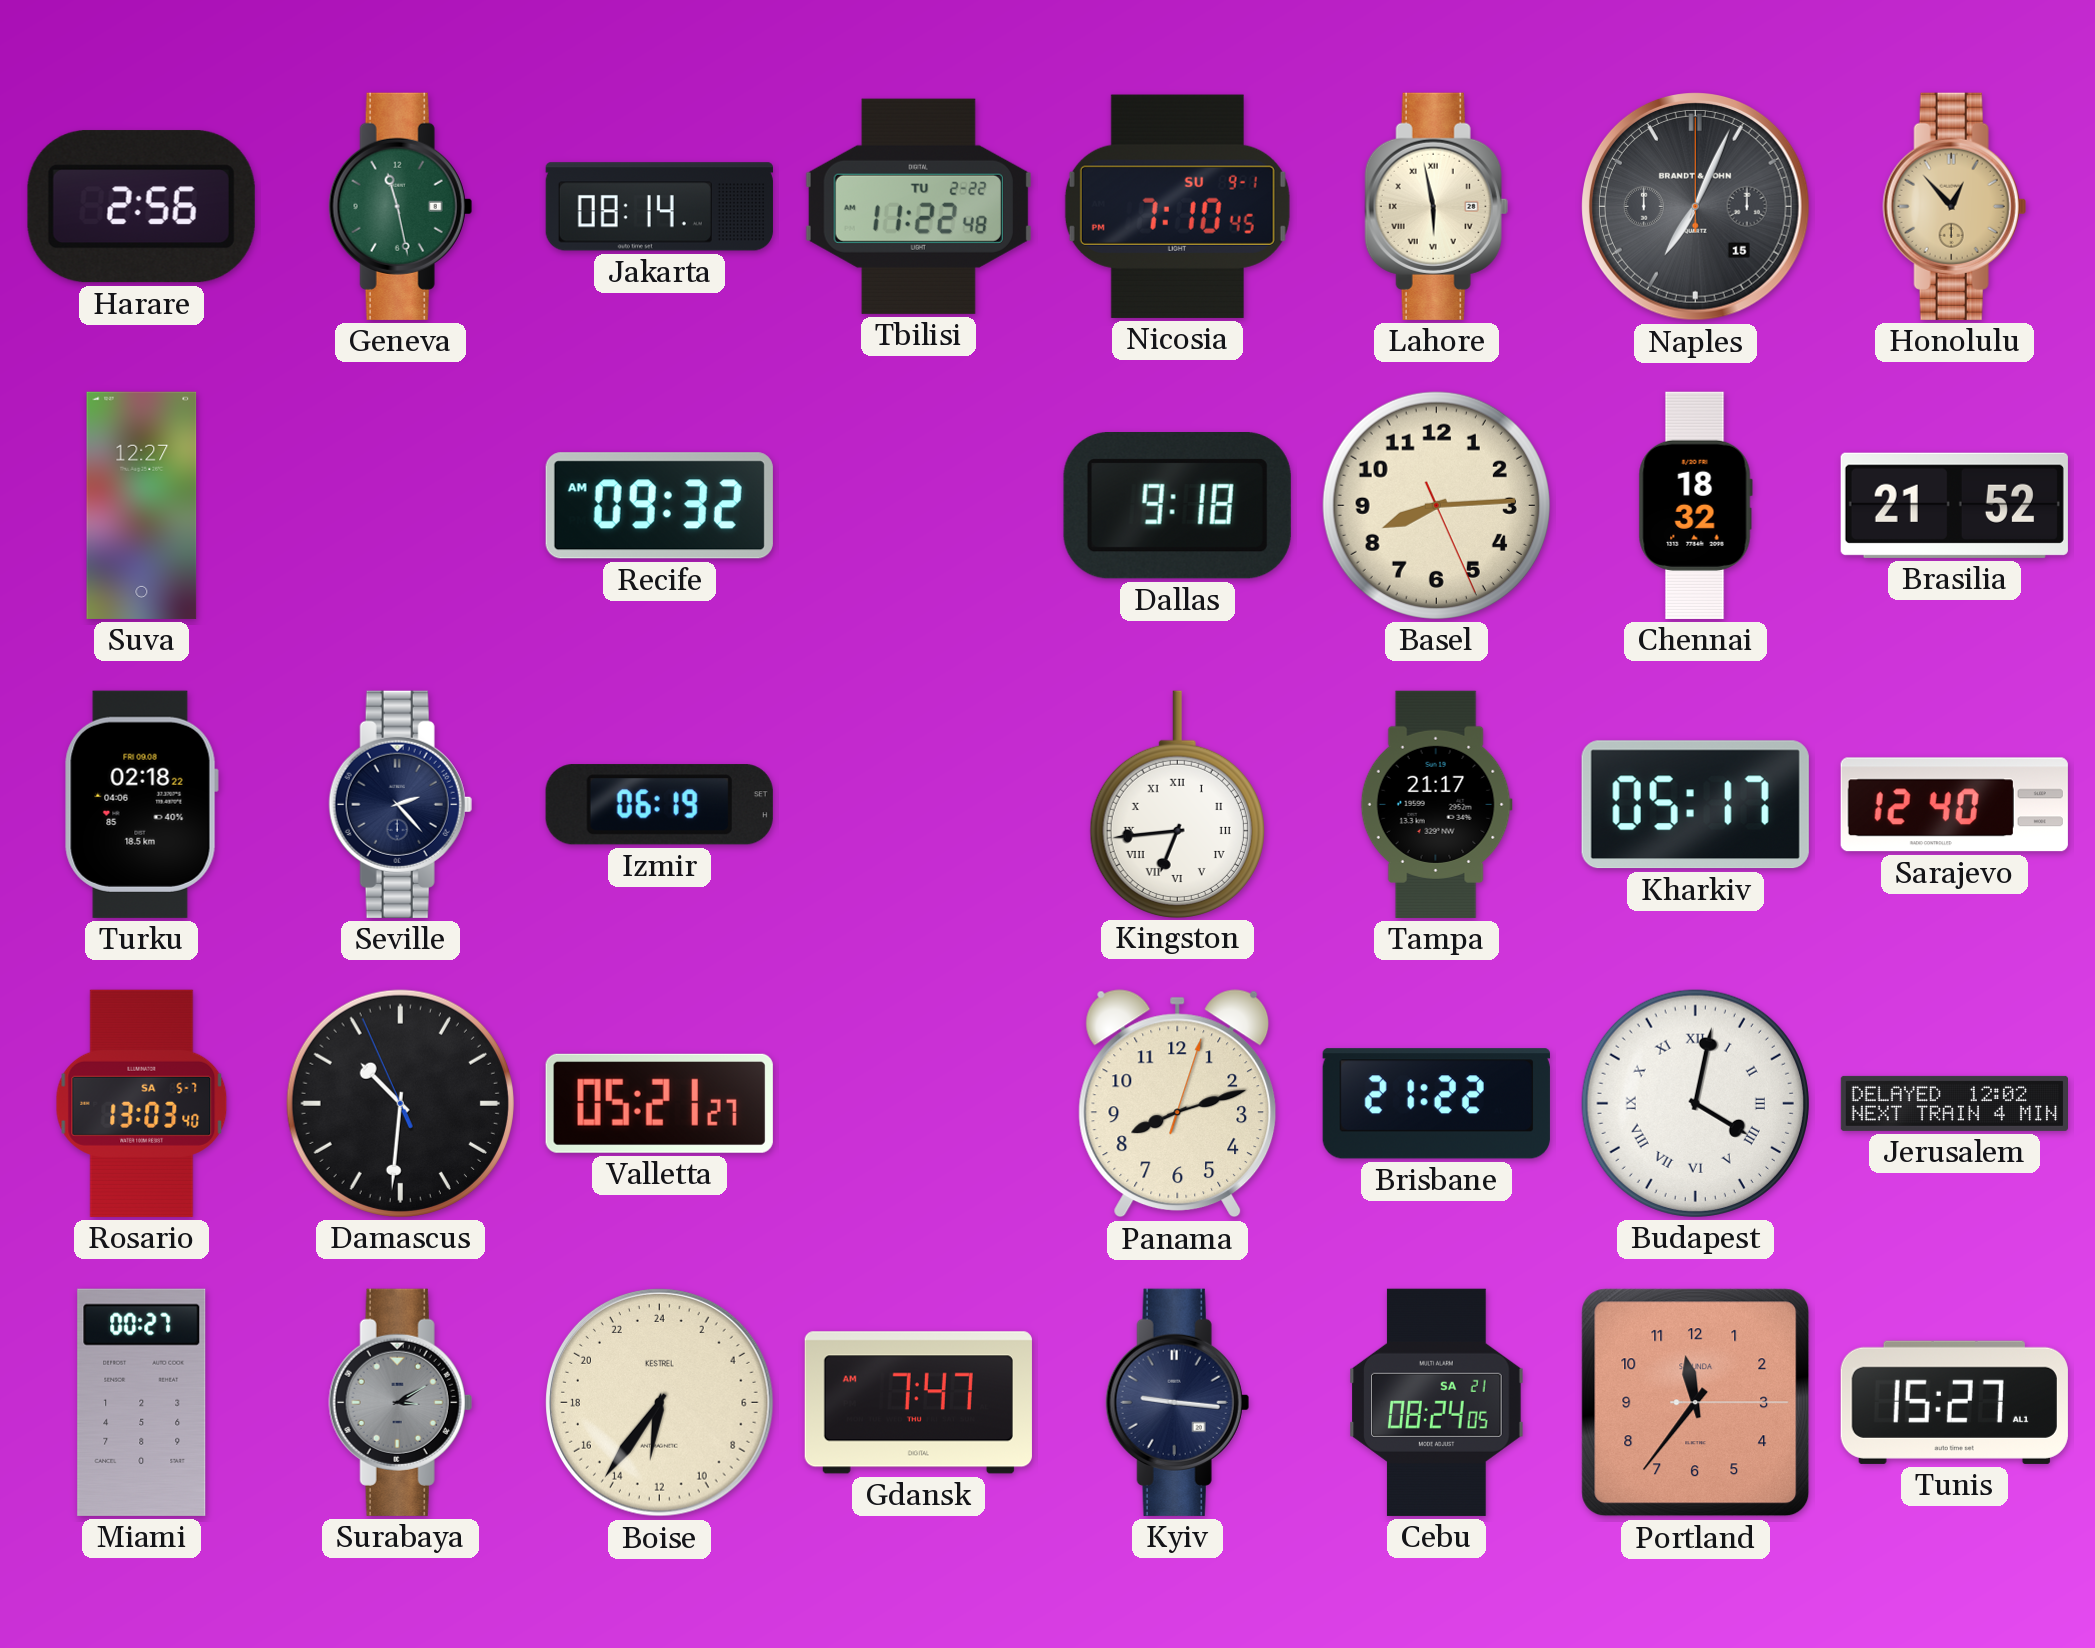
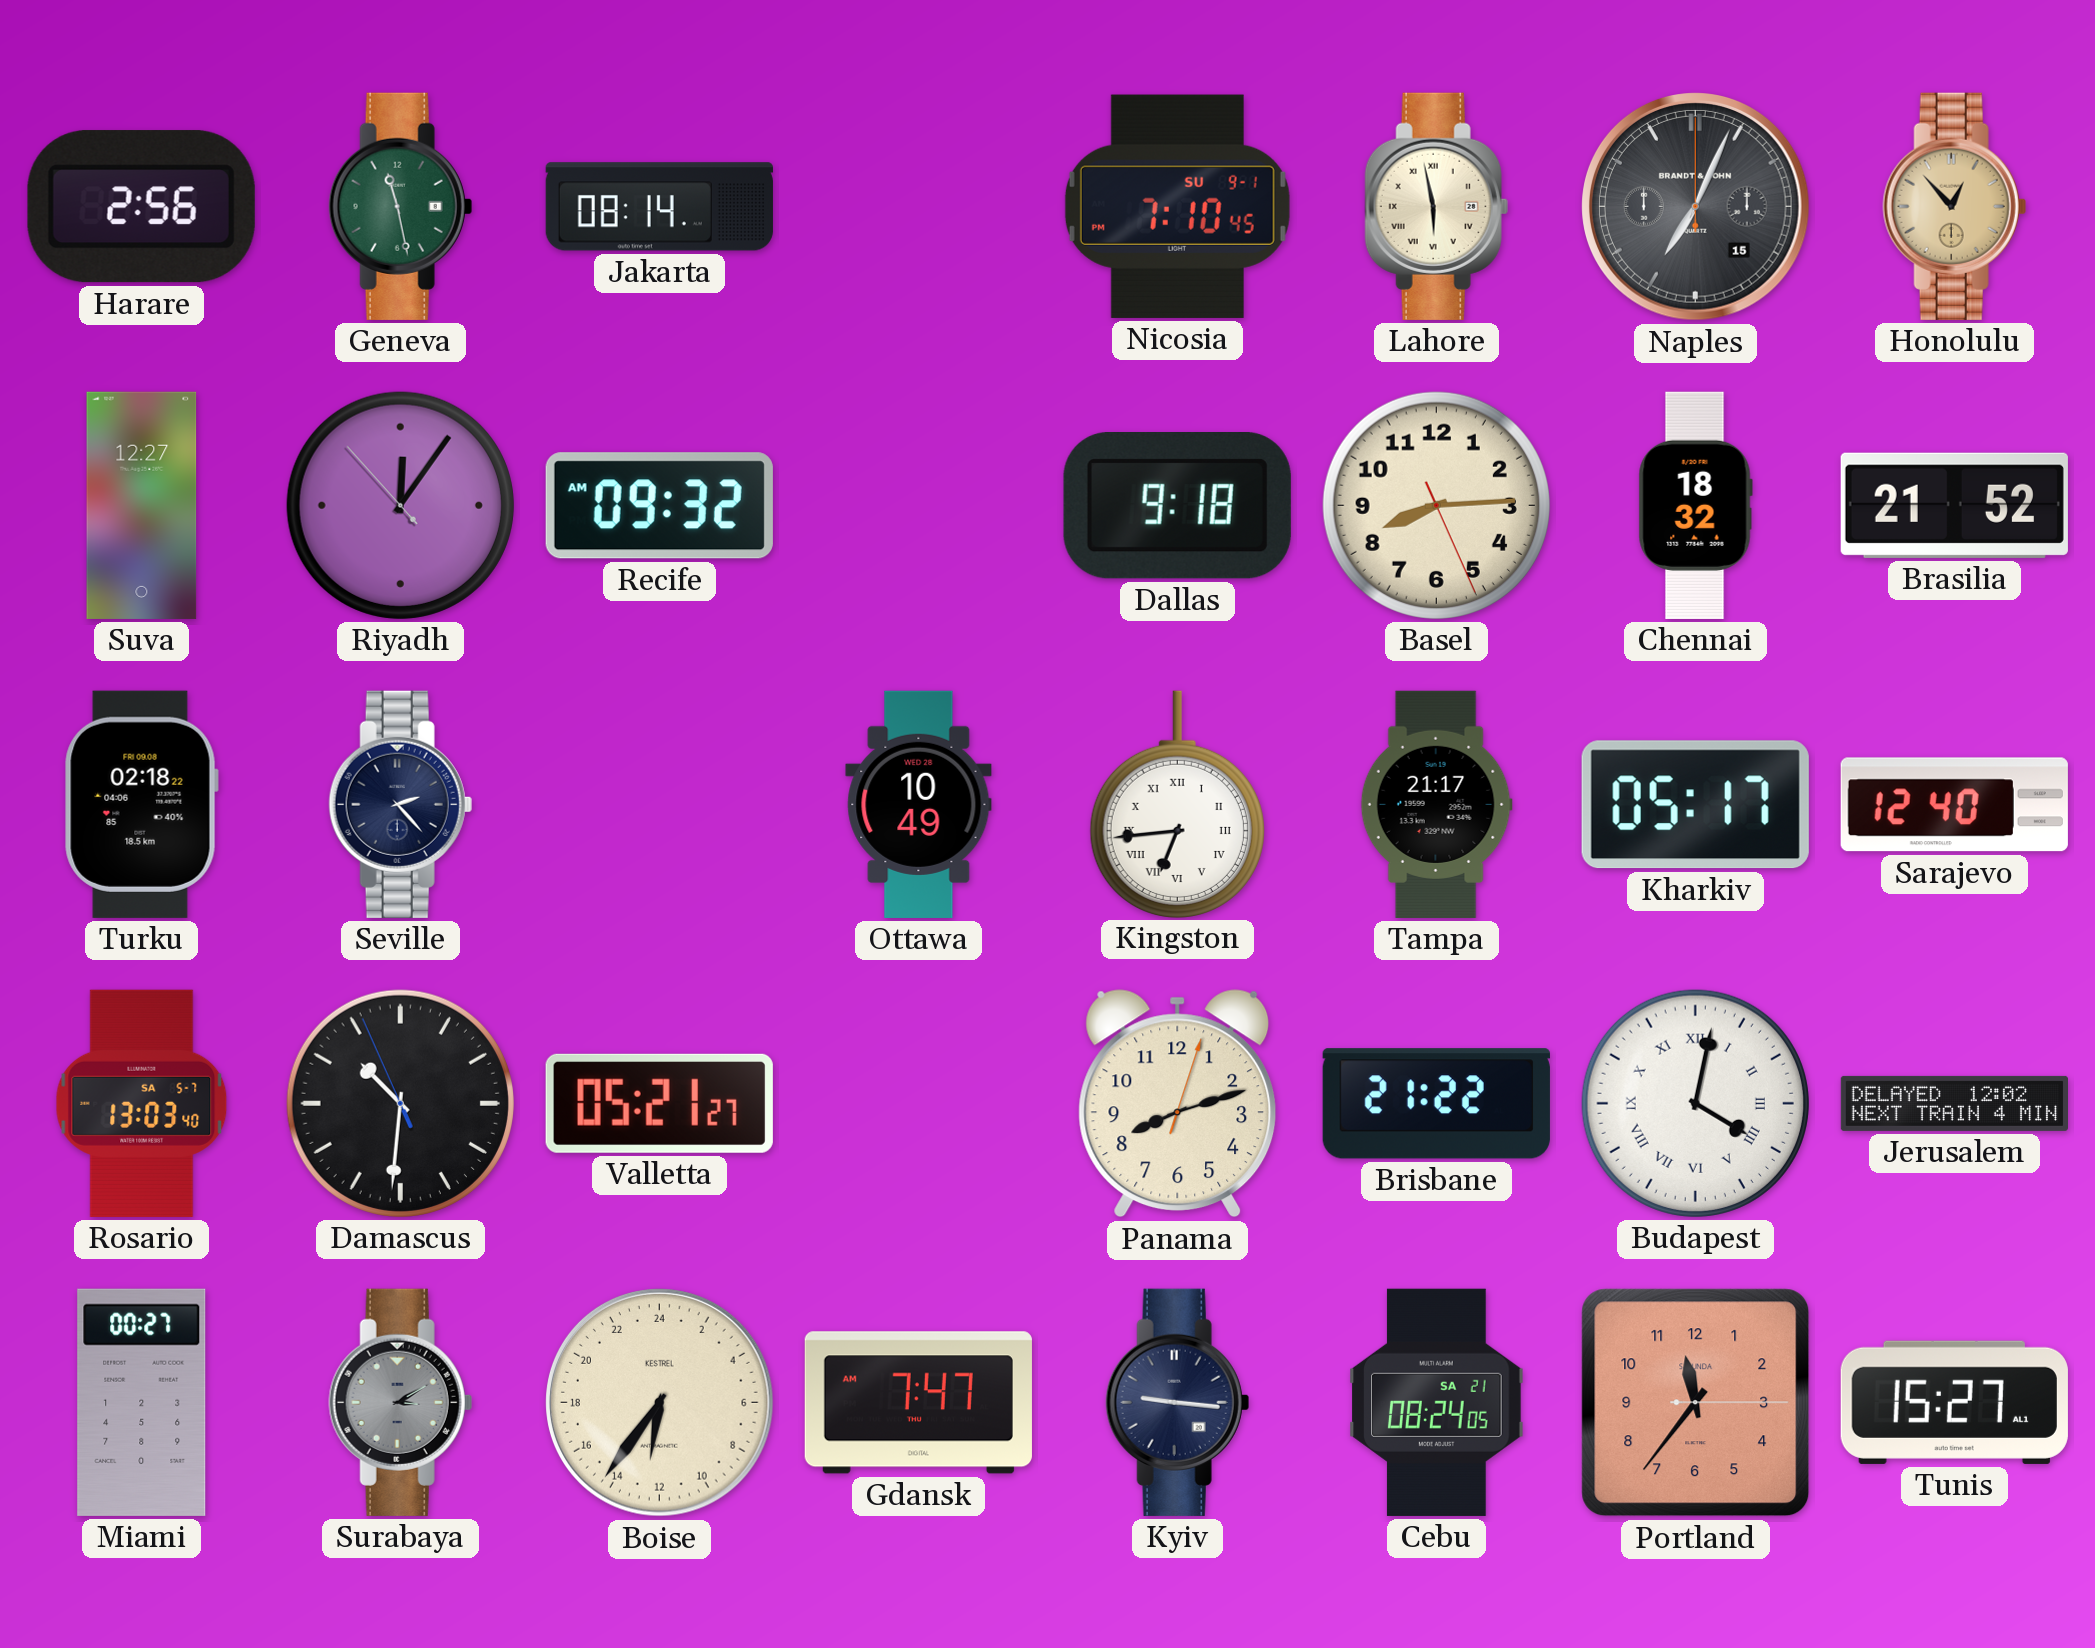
Tbilisi: 11:22 -> none
Riyadh: none -> 12:05
Izmir: 06:19 -> none
Ottawa: none -> 10:49
